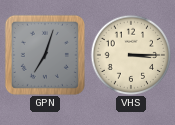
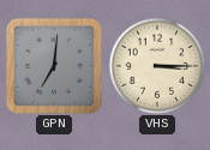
GPN: 7:03 -> 7:01
